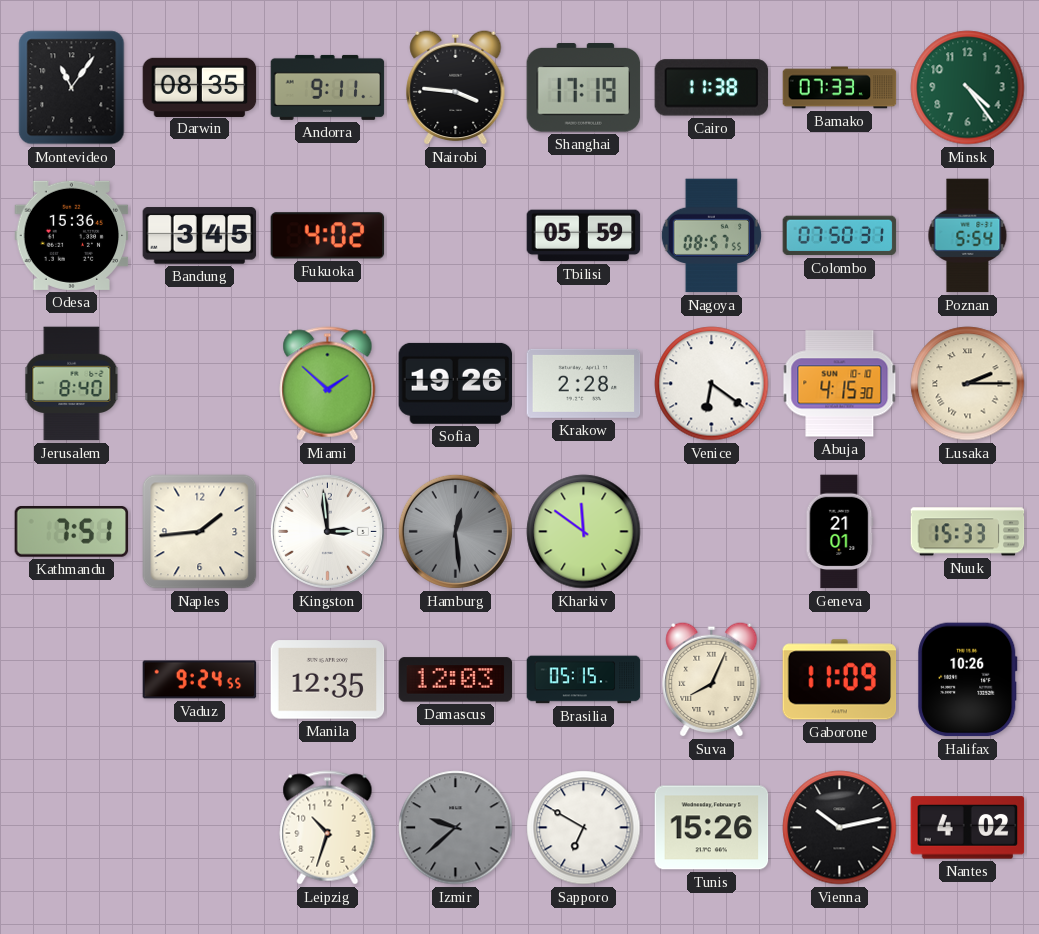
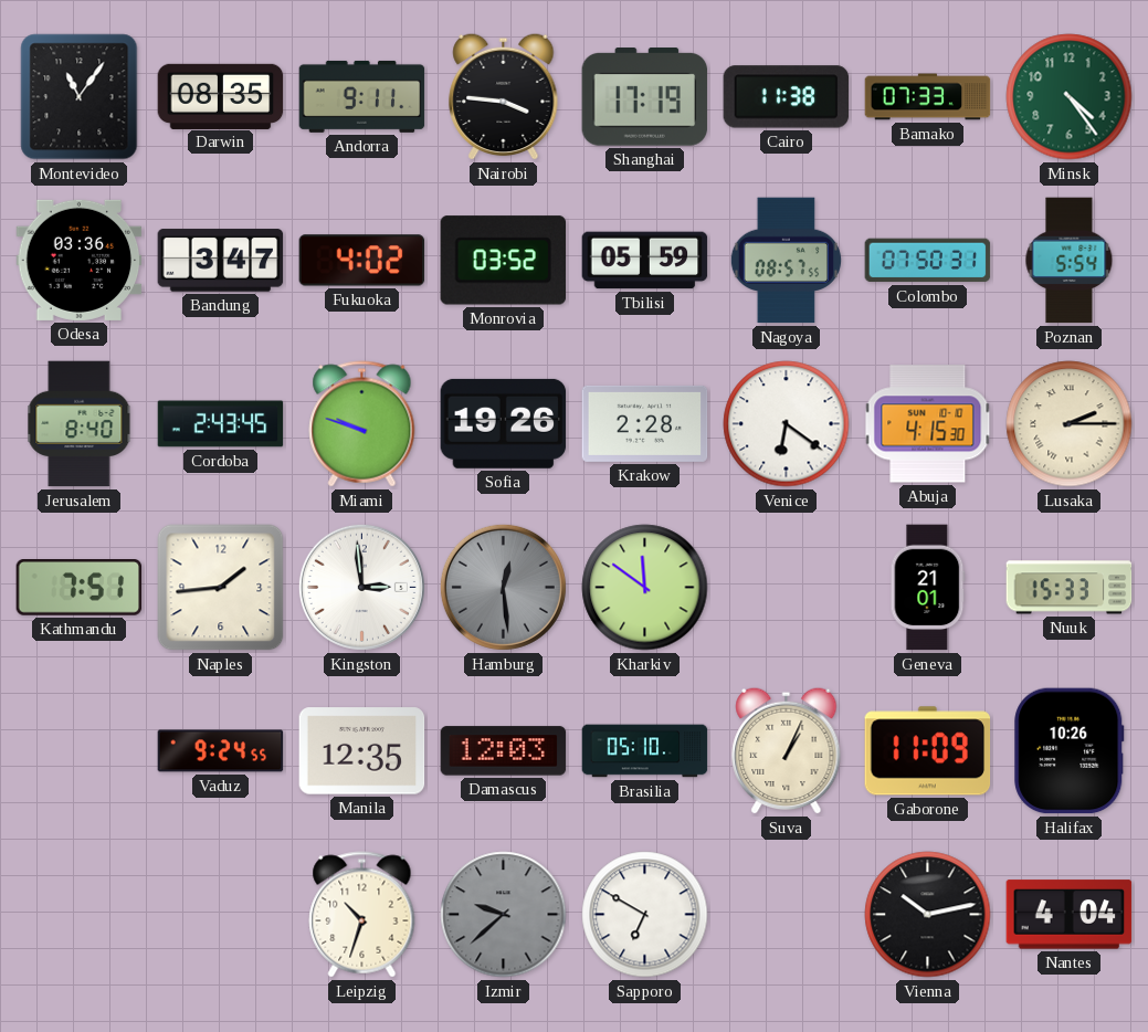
Odesa: 15:36 -> 03:36
Bandung: 3:45 -> 3:47
Monrovia: none -> 03:52
Cordoba: none -> 2:43
Miami: 1:52 -> 9:48
Brasilia: 05:15 -> 05:10
Suva: 8:04 -> 1:04
Tunis: 15:26 -> none
Nantes: 4:02 -> 4:04
